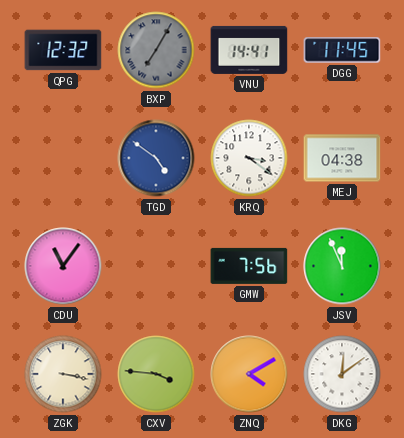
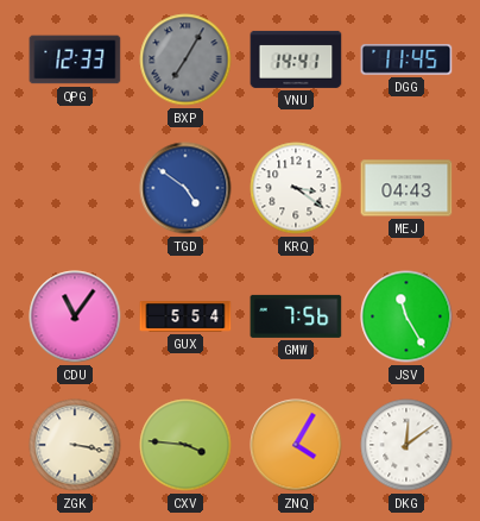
QPG: 12:32 -> 12:33
MEJ: 04:38 -> 04:43
GUX: none -> 5:54
JSV: 11:56 -> 11:25
ZNQ: 4:10 -> 4:05
